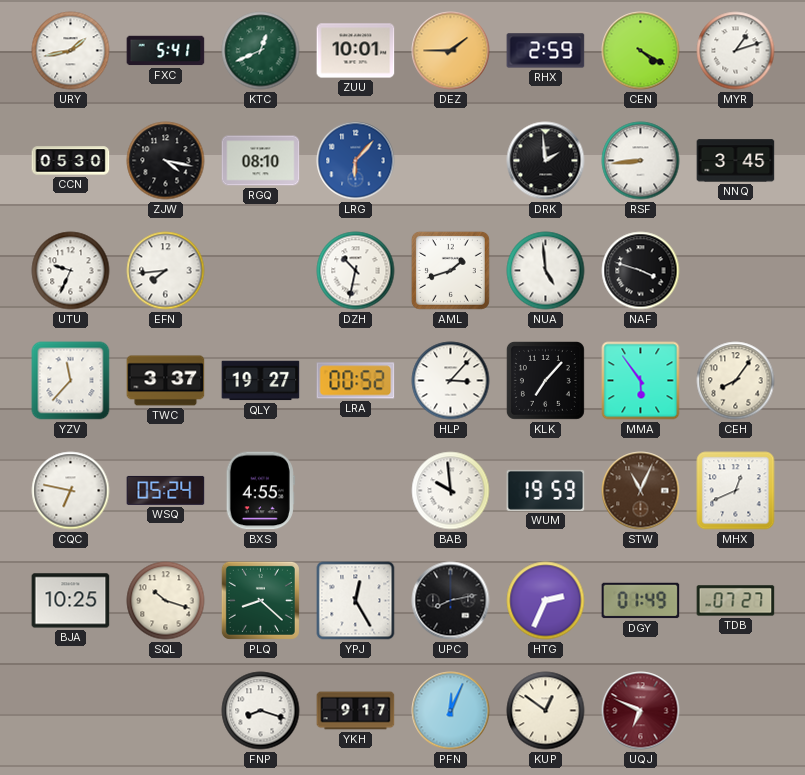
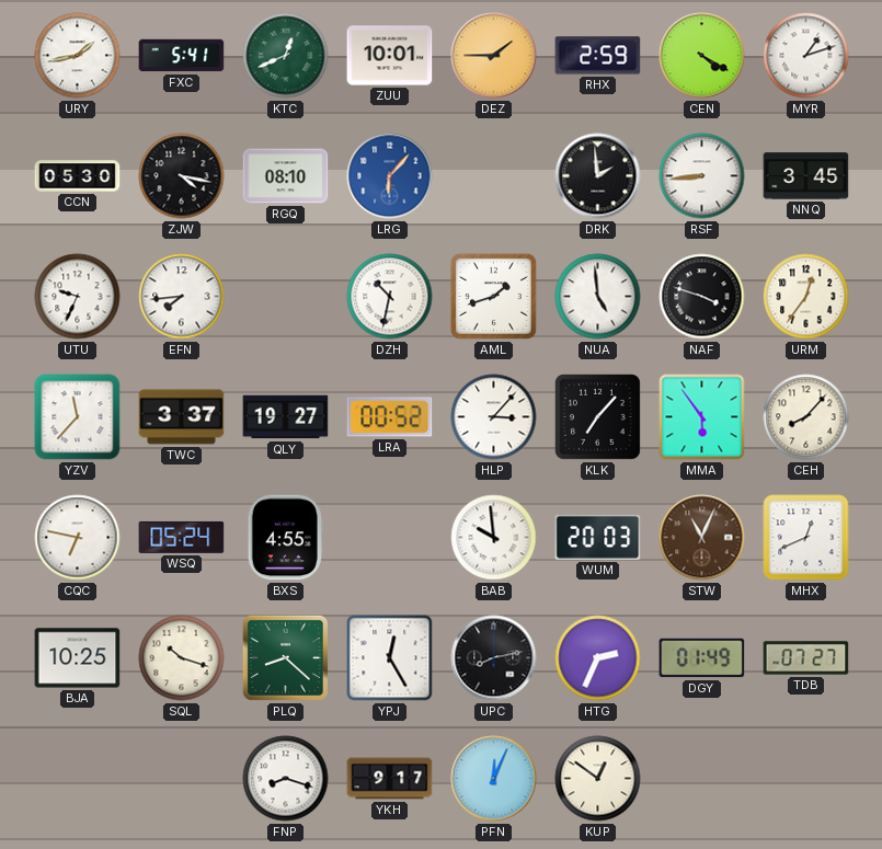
URM: none -> 12:36
CEH: 8:06 -> 8:07
WUM: 19:59 -> 20:03
UQJ: 6:49 -> none
